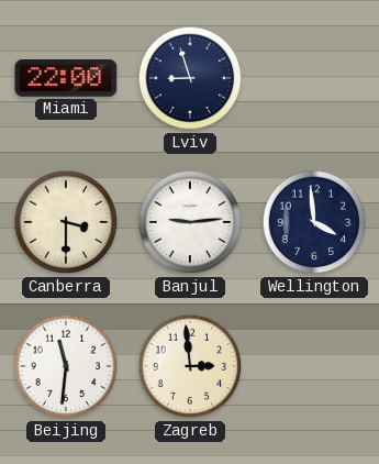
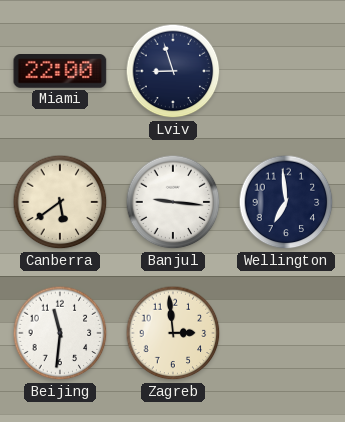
Canberra: 3:30 -> 5:39
Banjul: 9:14 -> 9:16
Wellington: 3:59 -> 6:59
